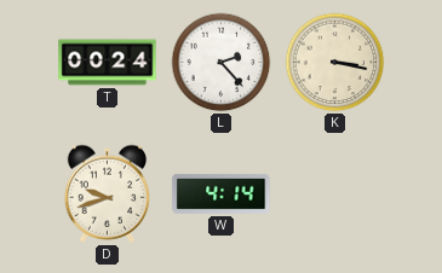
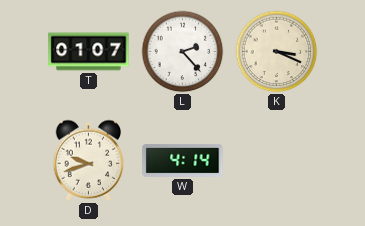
T: 00:24 -> 01:07
K: 3:17 -> 3:19
